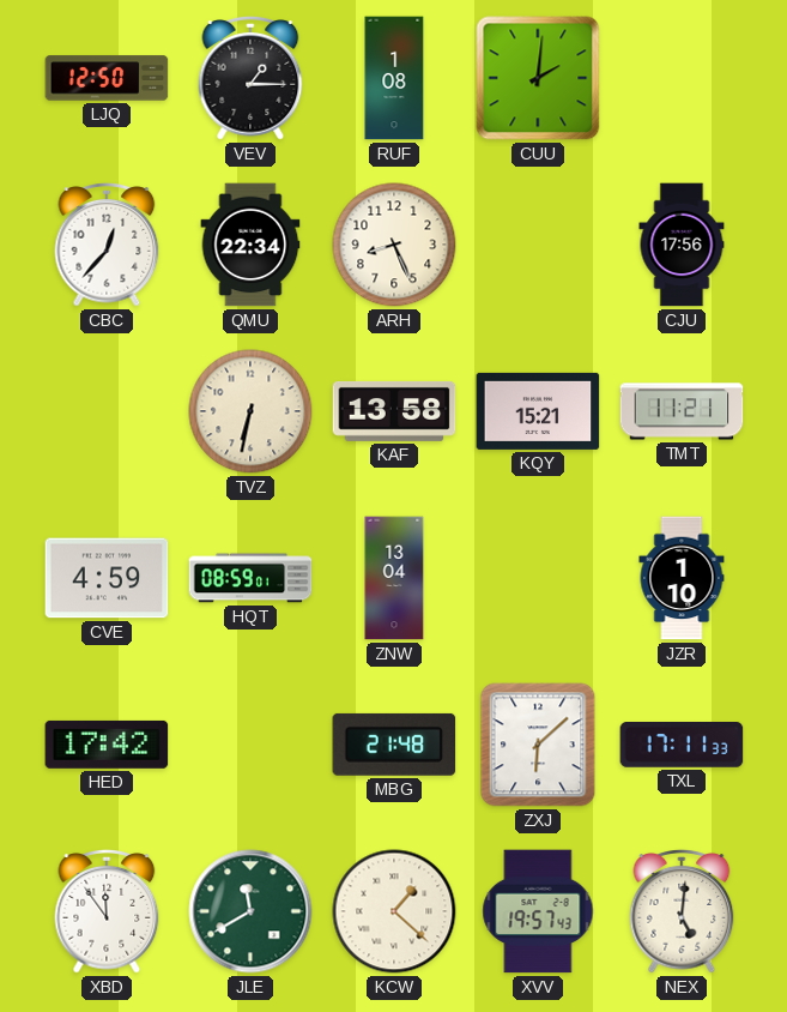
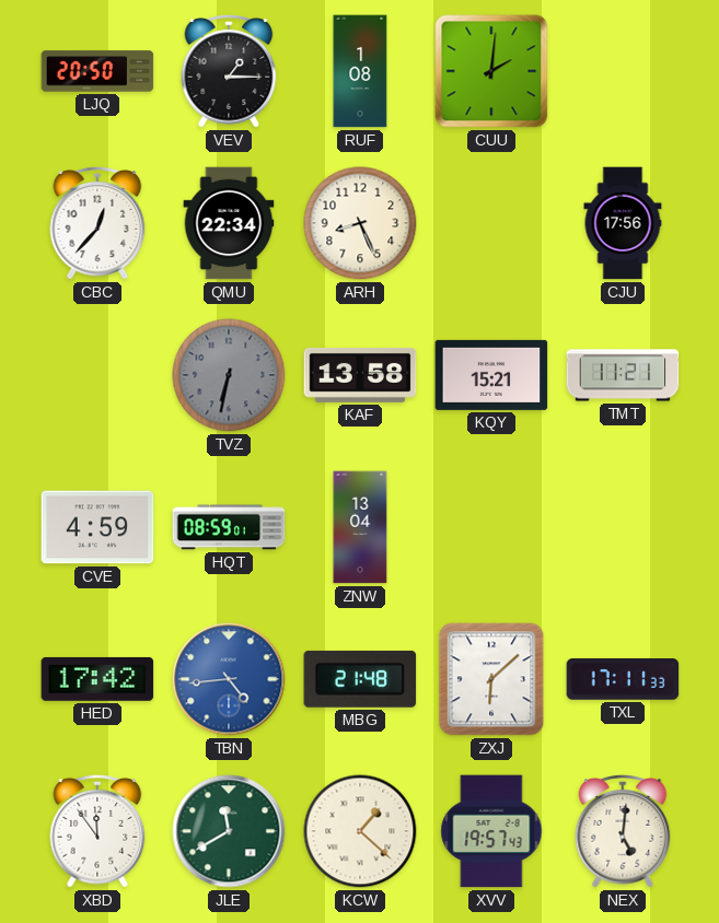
LJQ: 12:50 -> 20:50
TVZ dial: cream -> grey
JZR: 1:10 -> none
TBN: none -> 4:44
